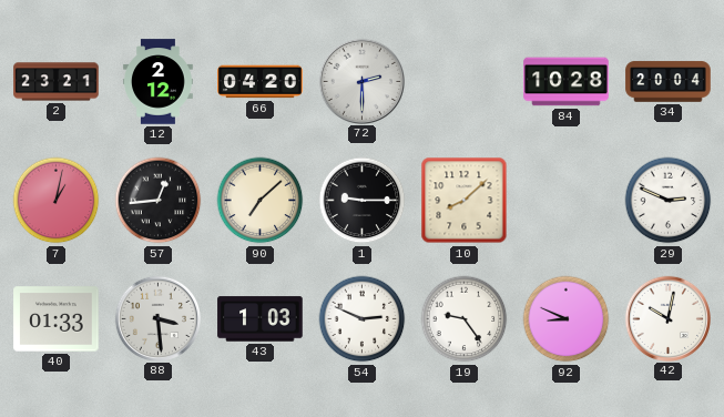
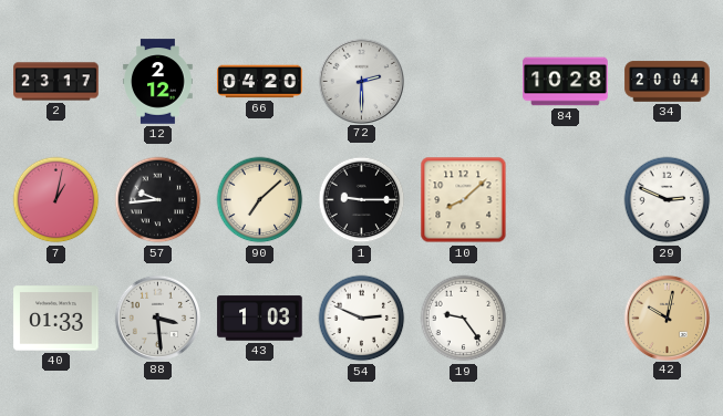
2: 23:21 -> 23:17
57: 12:44 -> 9:44
92: 8:49 -> none
42 dial: white -> champagne
